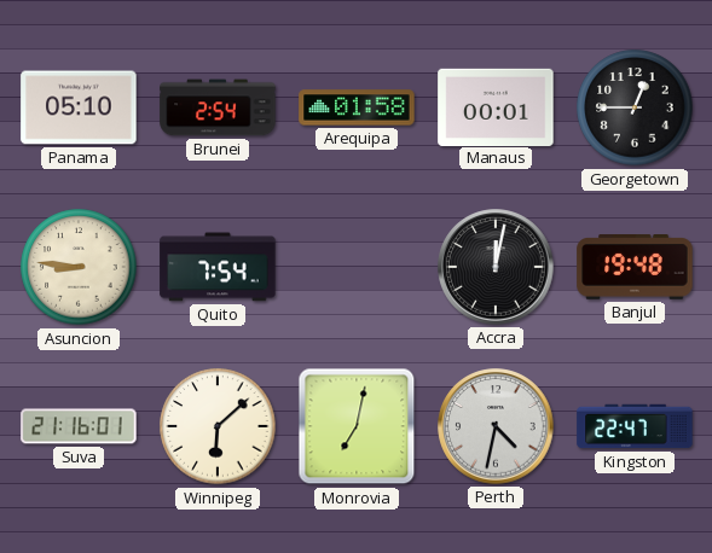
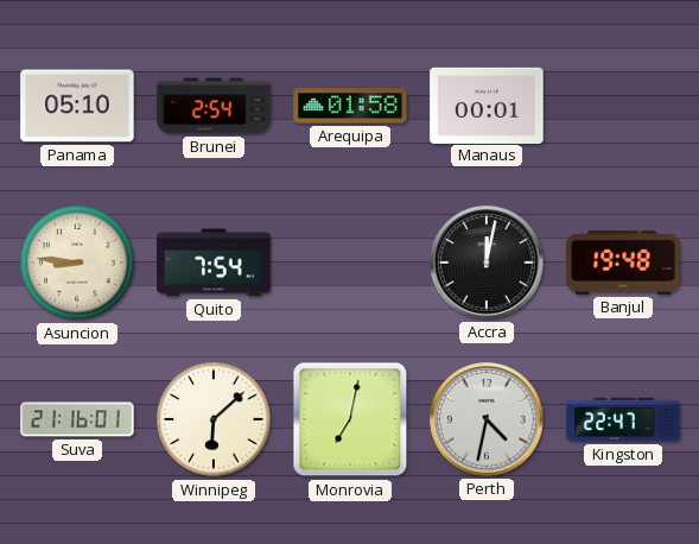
Georgetown: 12:45 -> none
